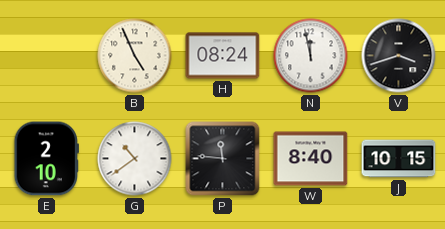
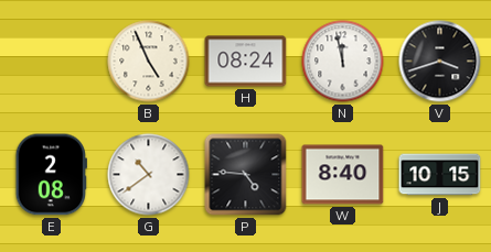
E: 2:10 -> 2:08
P: 11:46 -> 4:46
